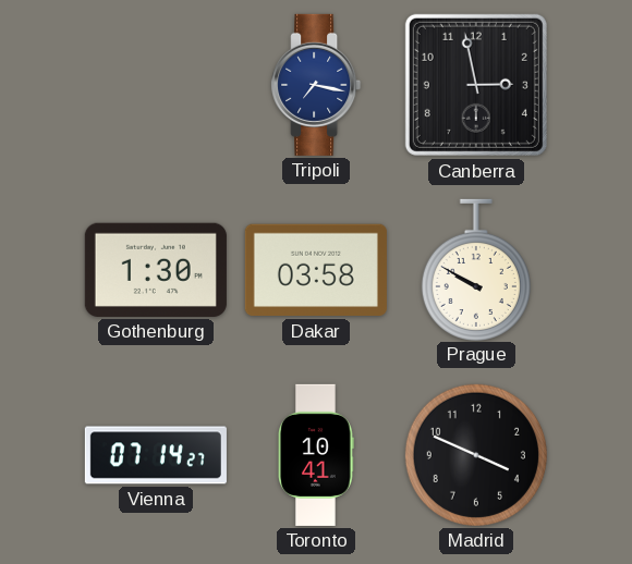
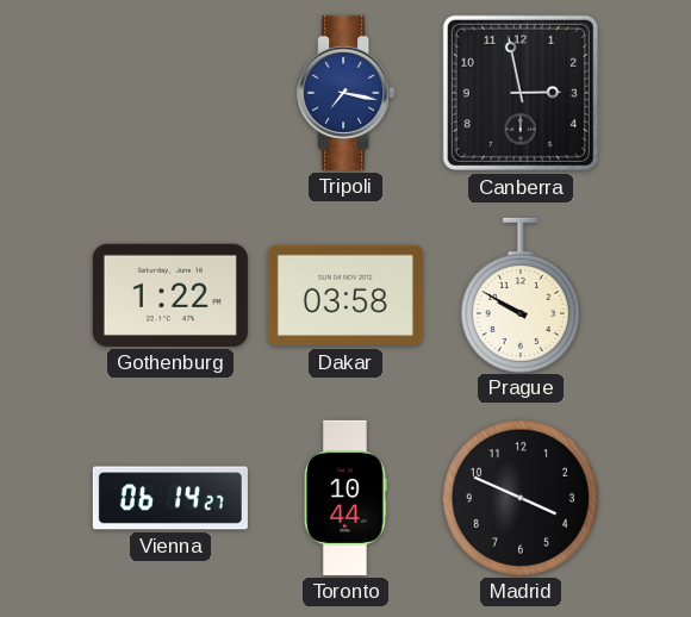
Gothenburg: 1:30 -> 1:22
Vienna: 07:14 -> 06:14
Toronto: 10:41 -> 10:44
